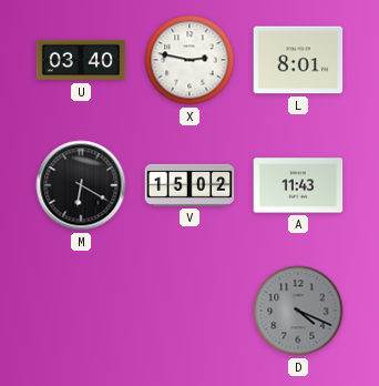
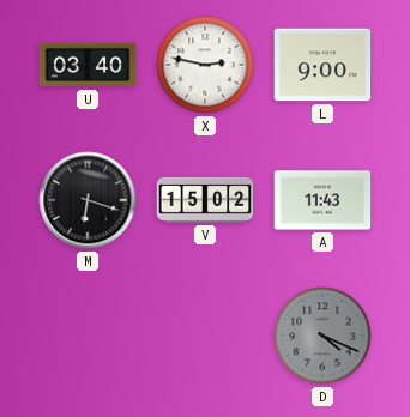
L: 8:01 -> 9:00
M: 6:20 -> 6:18
